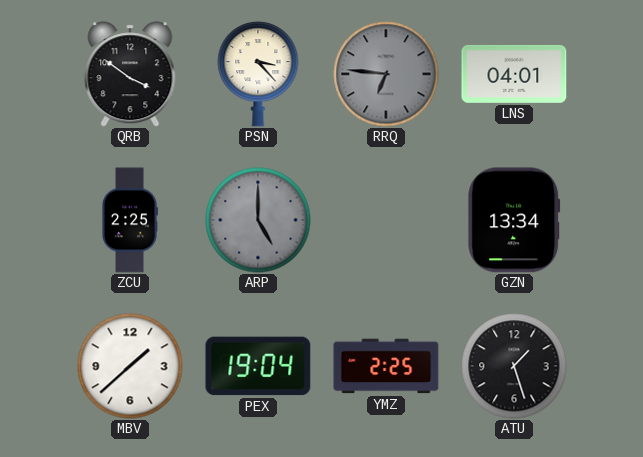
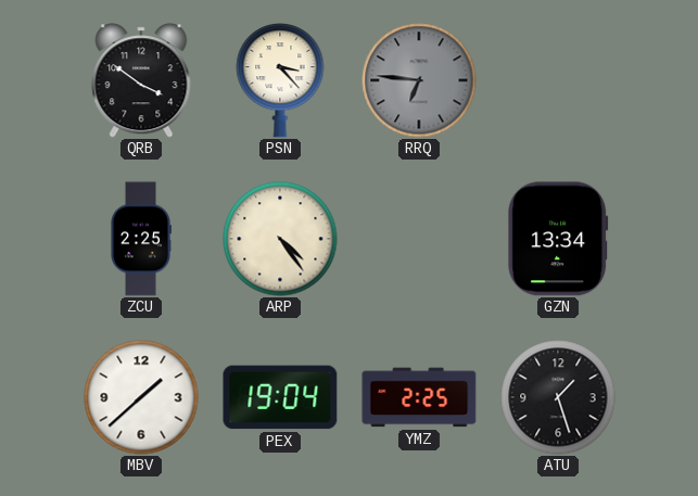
LNS: 04:01 -> none
ARP: 5:00 -> 4:24
ARP dial: grey -> cream
